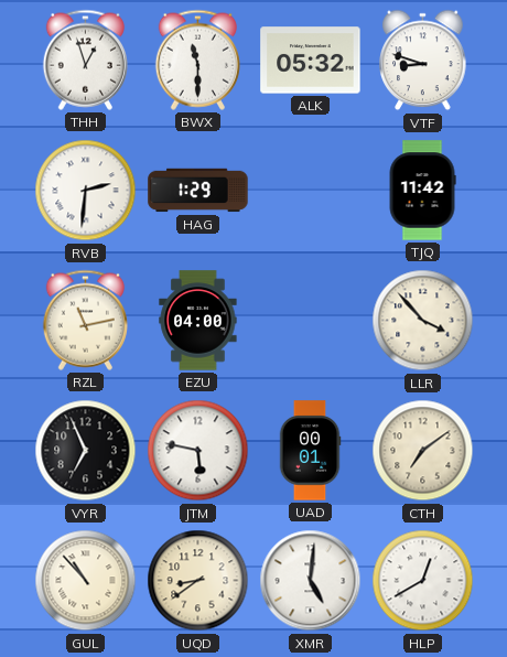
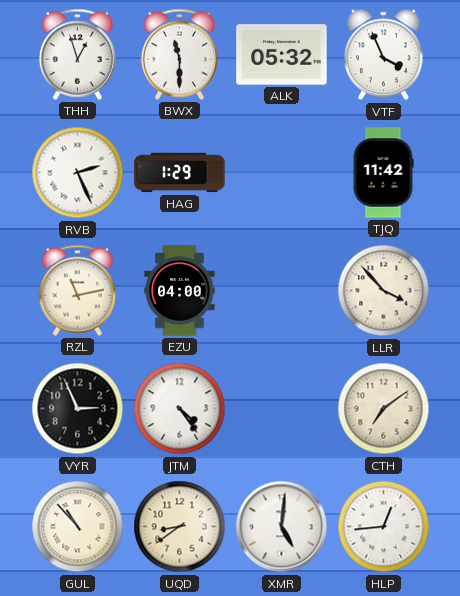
VTF: 8:48 -> 3:56
RVB: 2:31 -> 2:26
VYR: 6:56 -> 2:56
JTM: 5:47 -> 4:24
UAD: 00:01 -> none
HLP: 12:40 -> 12:44
